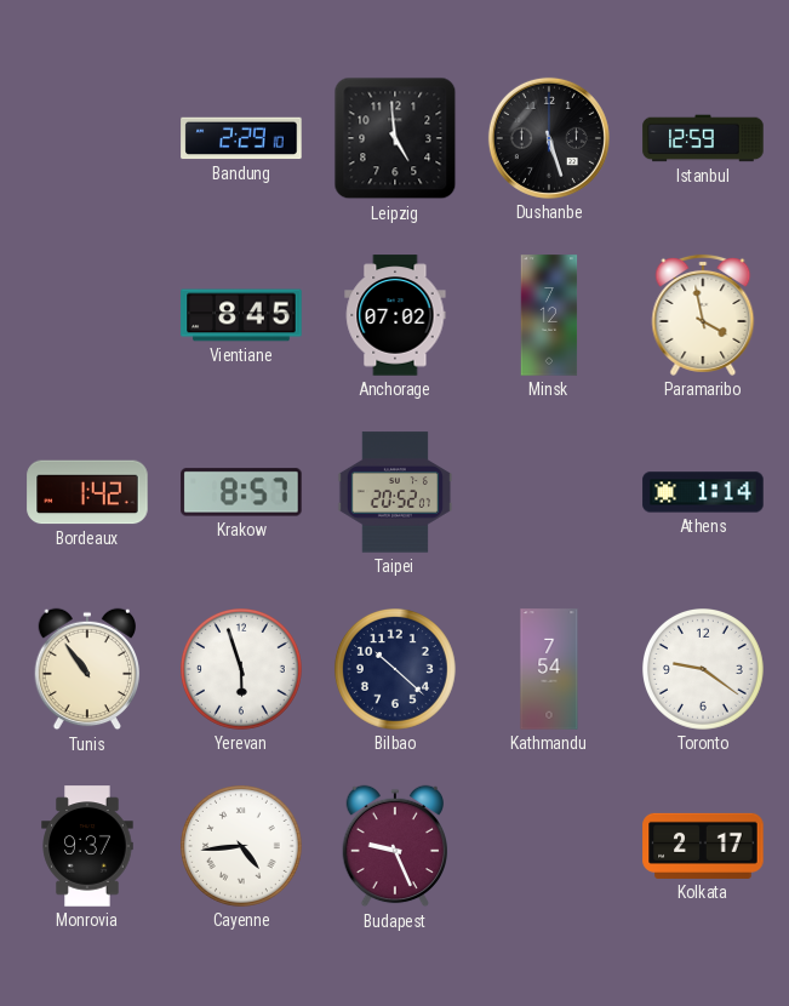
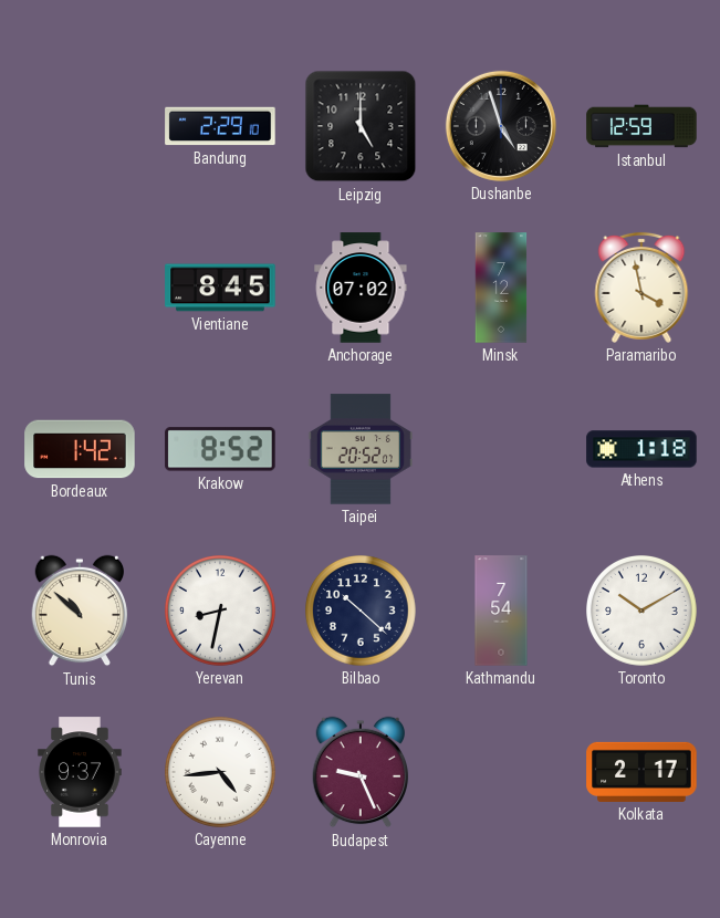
Leipzig: 4:59 -> 5:00
Dushanbe: 5:27 -> 4:57
Krakow: 8:57 -> 8:52
Athens: 1:14 -> 1:18
Tunis: 10:54 -> 10:52
Yerevan: 5:57 -> 8:32
Toronto: 9:21 -> 10:10
